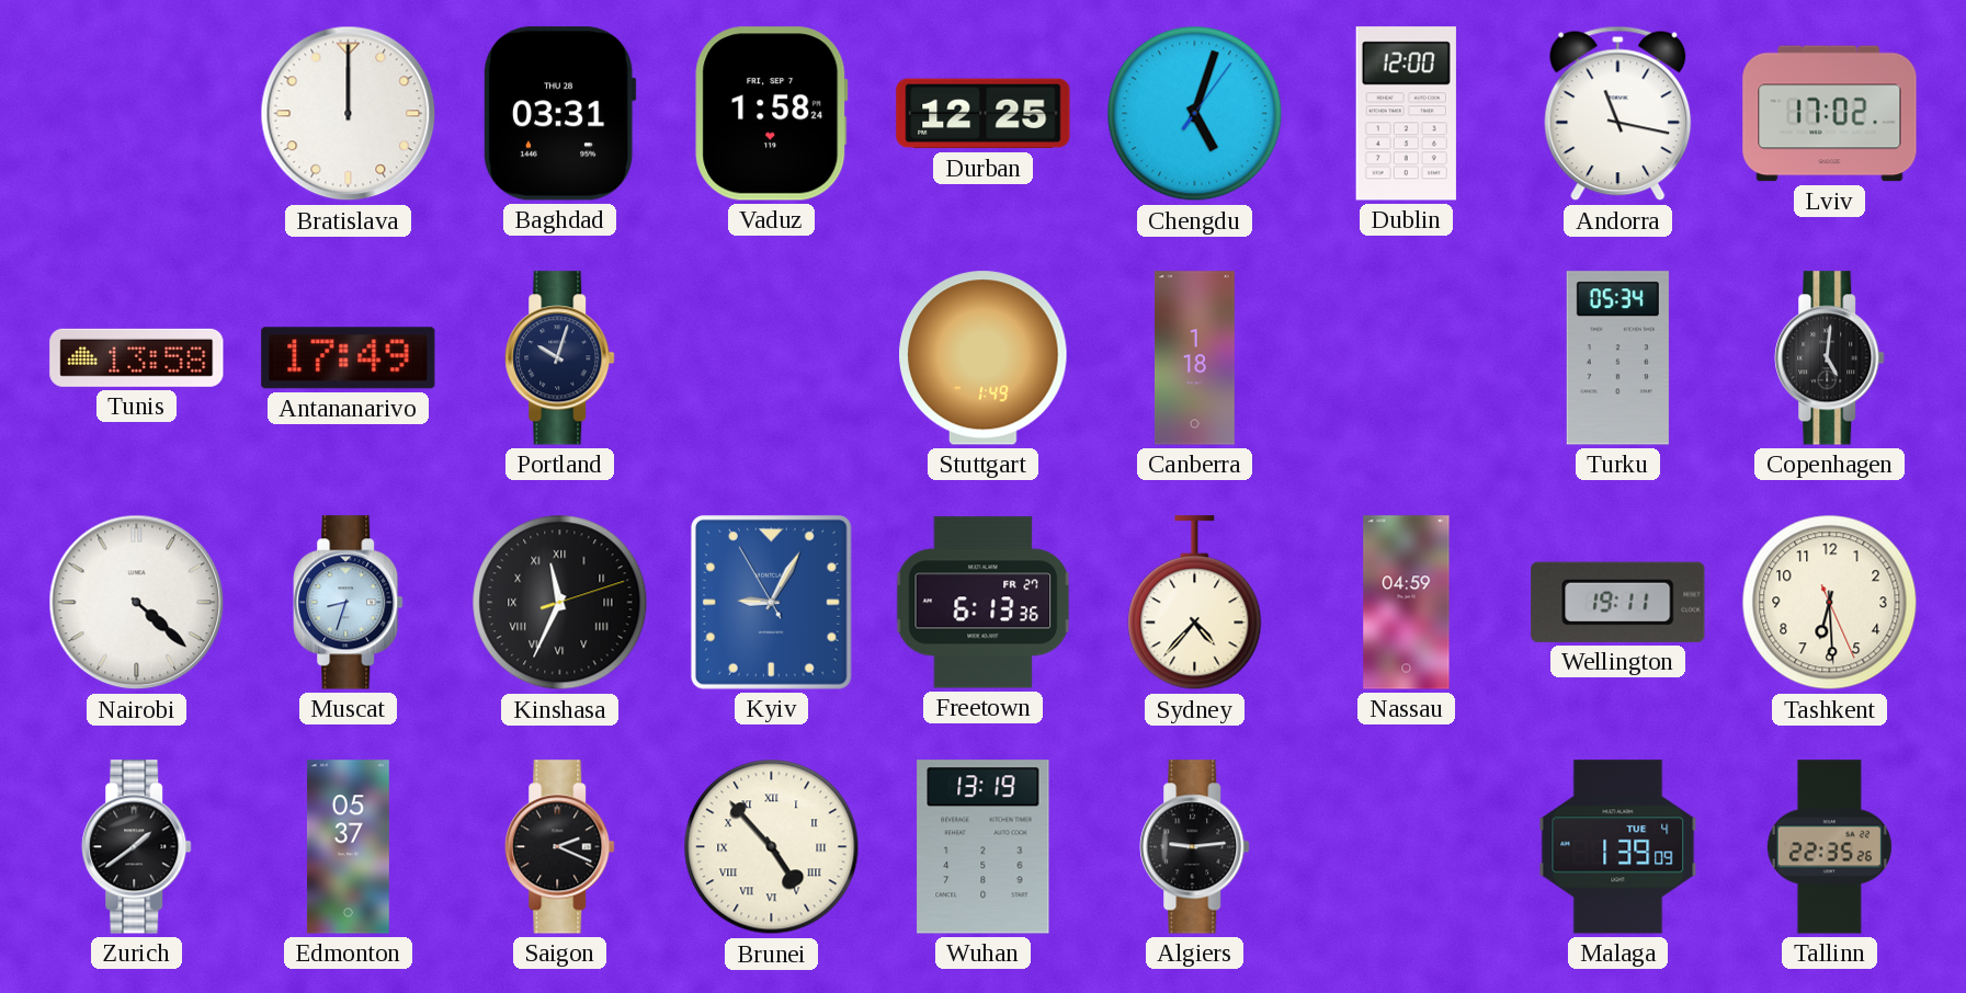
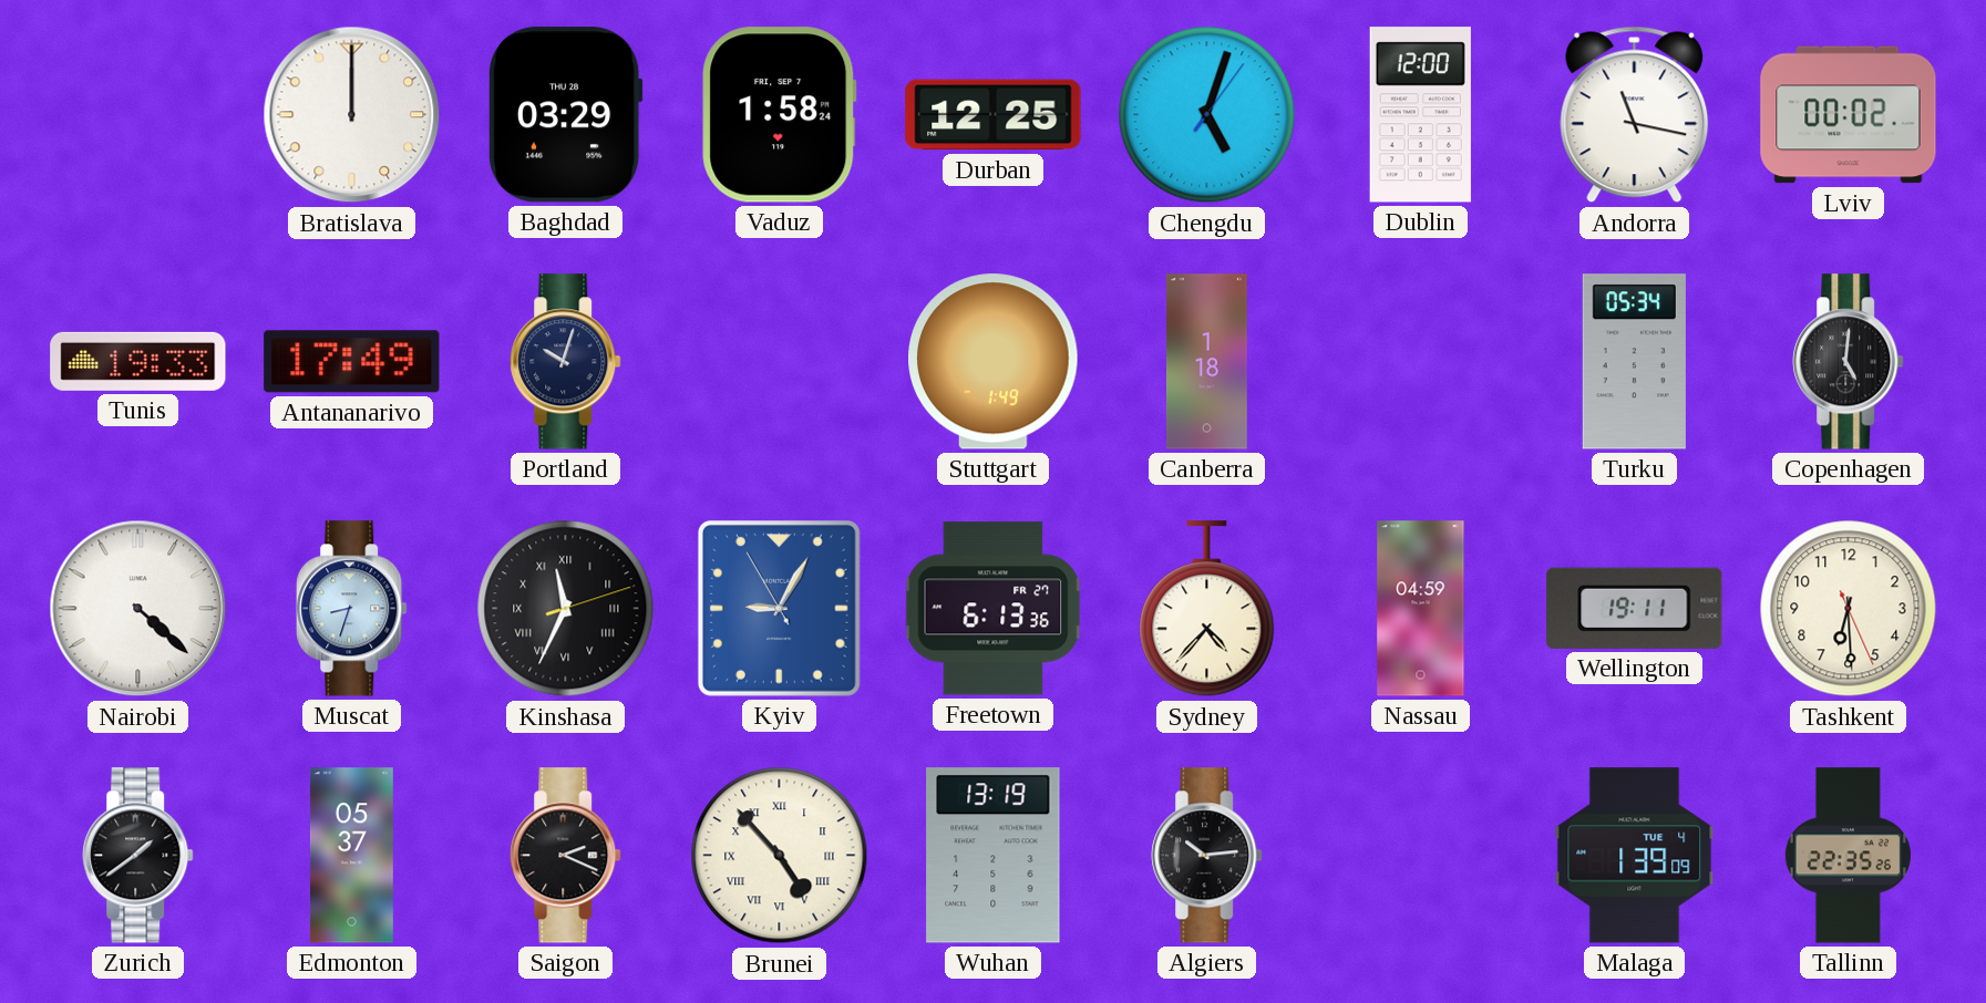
Baghdad: 03:31 -> 03:29
Lviv: 17:02 -> 00:02
Tunis: 13:58 -> 19:33
Algiers: 9:14 -> 10:14
